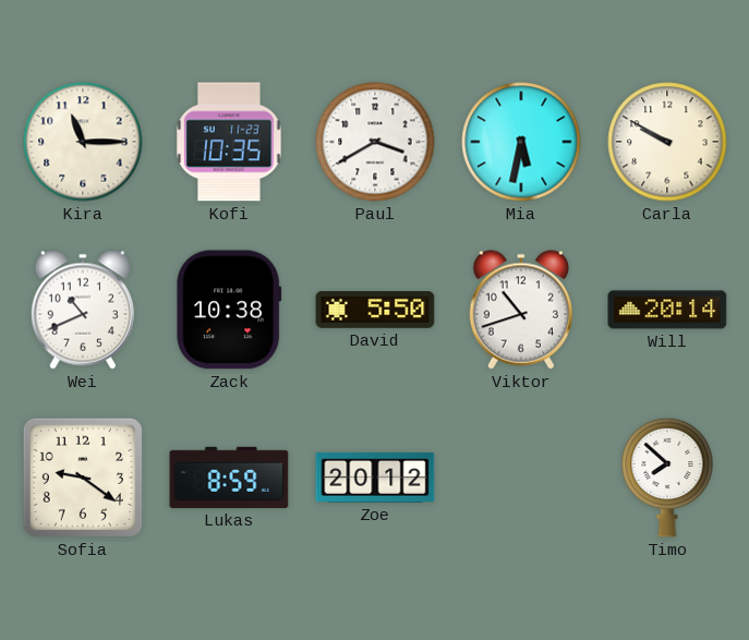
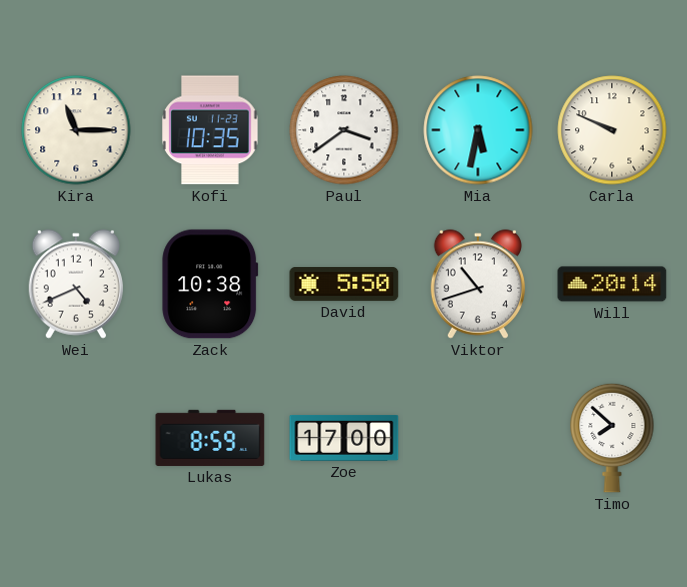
Paul: 3:40 -> 3:39
Carla: 9:50 -> 9:49
Wei: 10:41 -> 4:41
Sofia: 9:21 -> none
Zoe: 20:12 -> 17:00
